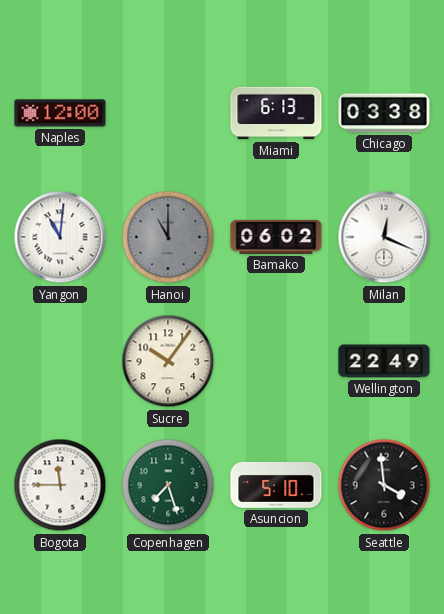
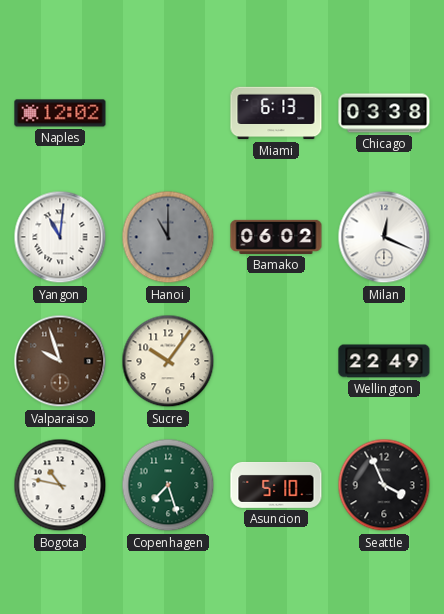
Naples: 12:00 -> 12:02
Valparaiso: none -> 9:57
Bogota: 11:45 -> 10:47
Seattle: 3:59 -> 3:56
